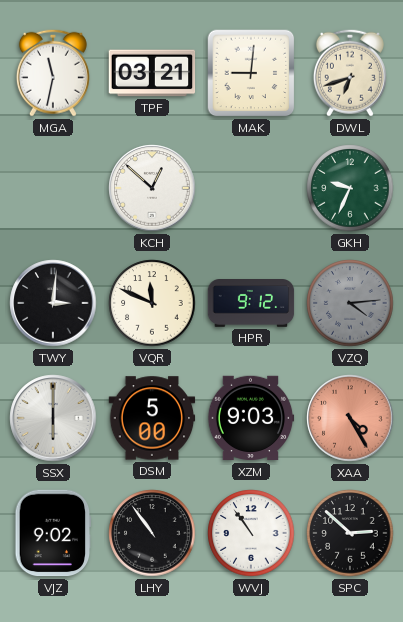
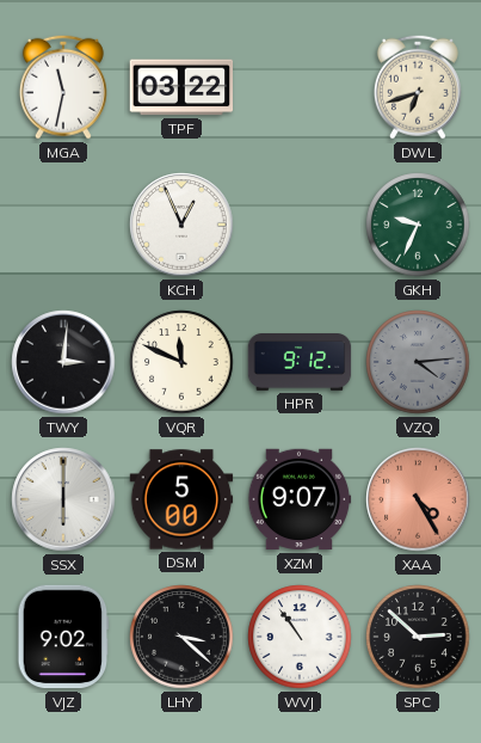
TPF: 03:21 -> 03:22
MAK: 9:01 -> none
KCH: 12:52 -> 12:56
XZM: 9:03 -> 9:07
LHY: 10:54 -> 3:22
